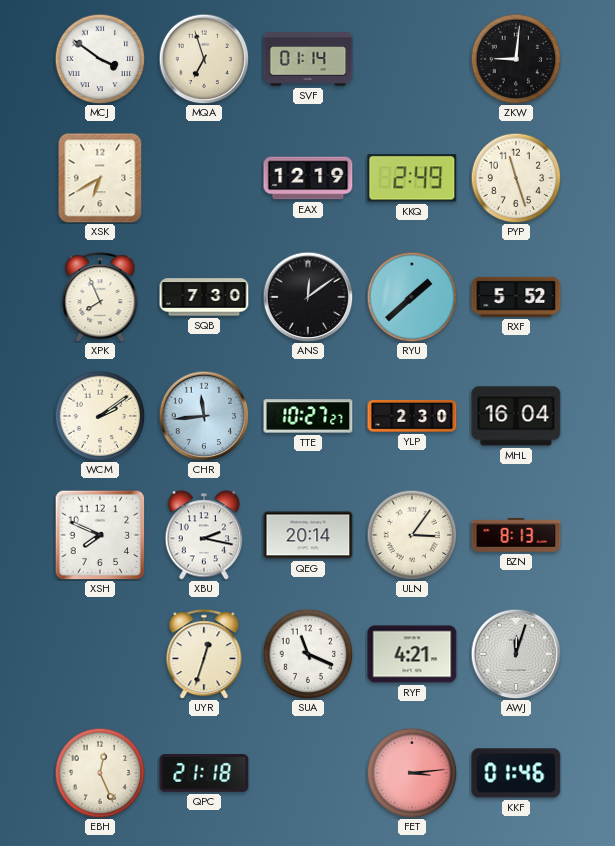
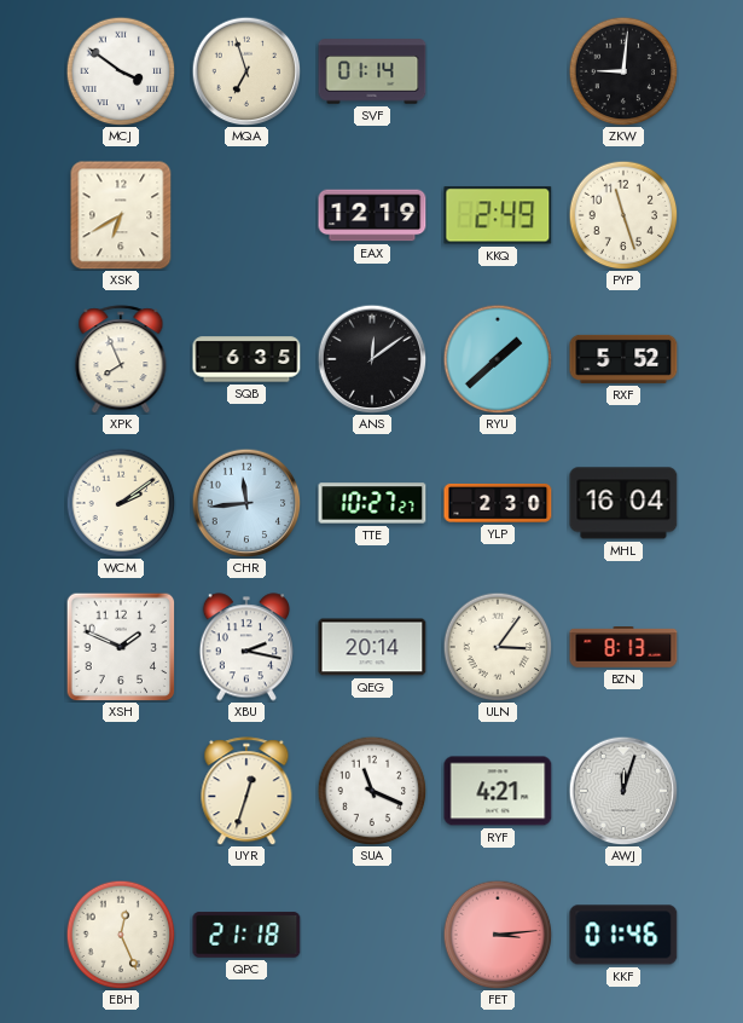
SQB: 7:30 -> 6:35
XSH: 7:49 -> 1:49
